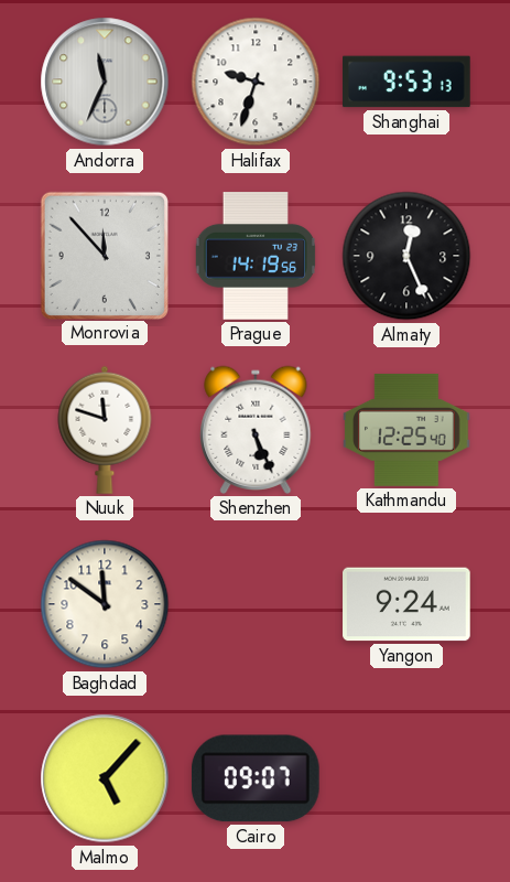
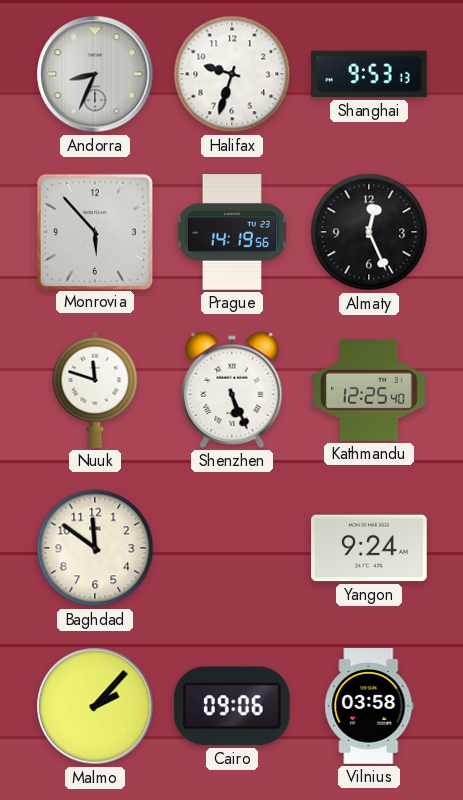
Andorra: 11:34 -> 8:34
Monrovia: 11:53 -> 5:53
Malmo: 5:07 -> 2:07
Cairo: 09:07 -> 09:06
Vilnius: none -> 03:58
